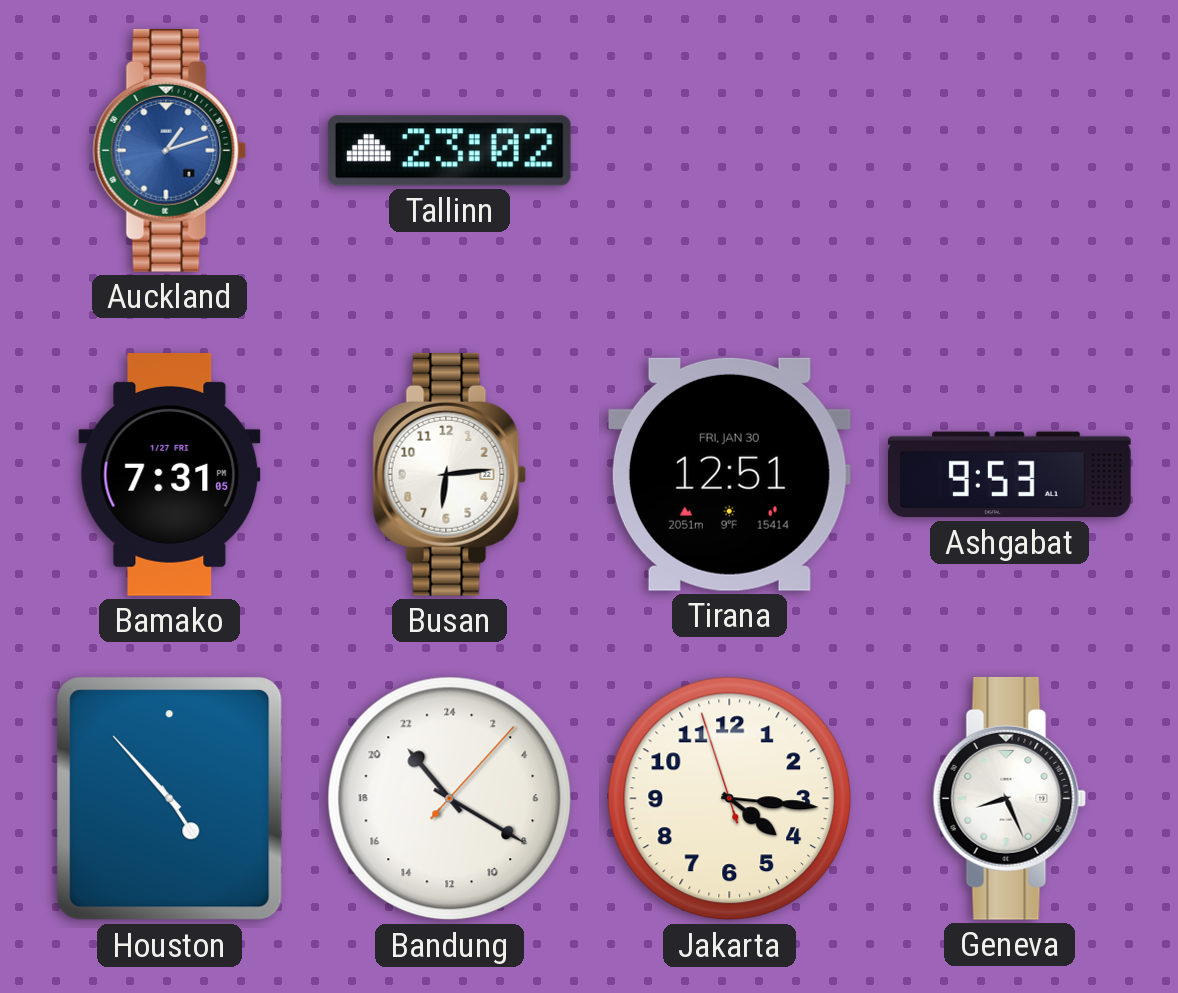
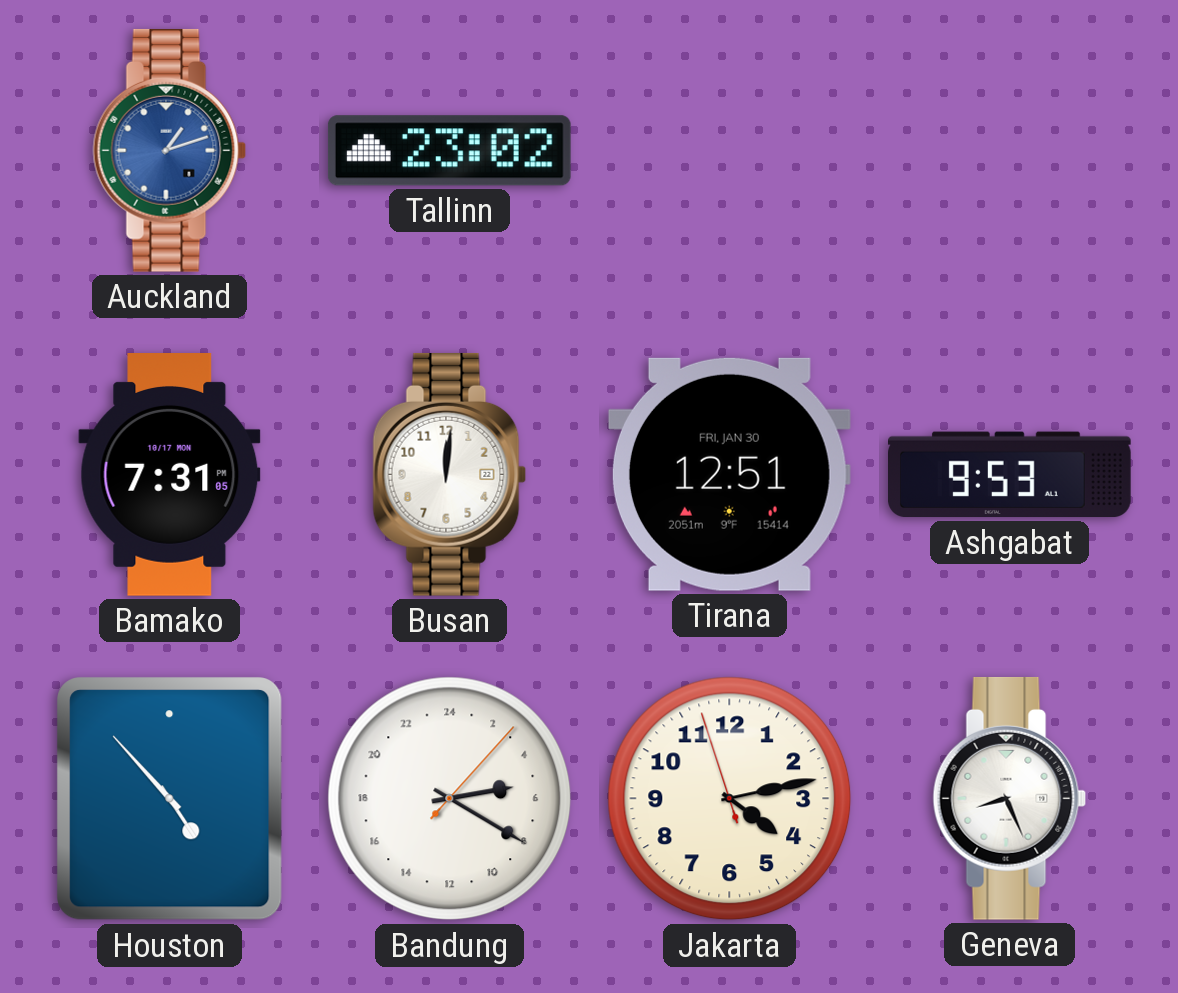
Bamako date: 1/27 FRI -> 10/17 MON
Busan: 6:14 -> 12:01
Bandung: 21:20 -> 5:20
Jakarta: 4:15 -> 4:12
